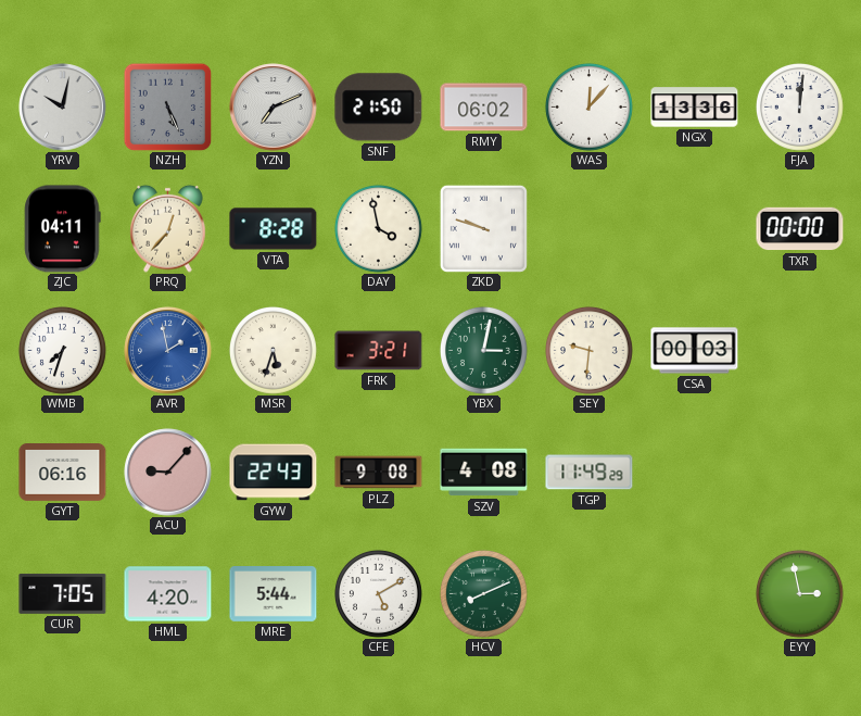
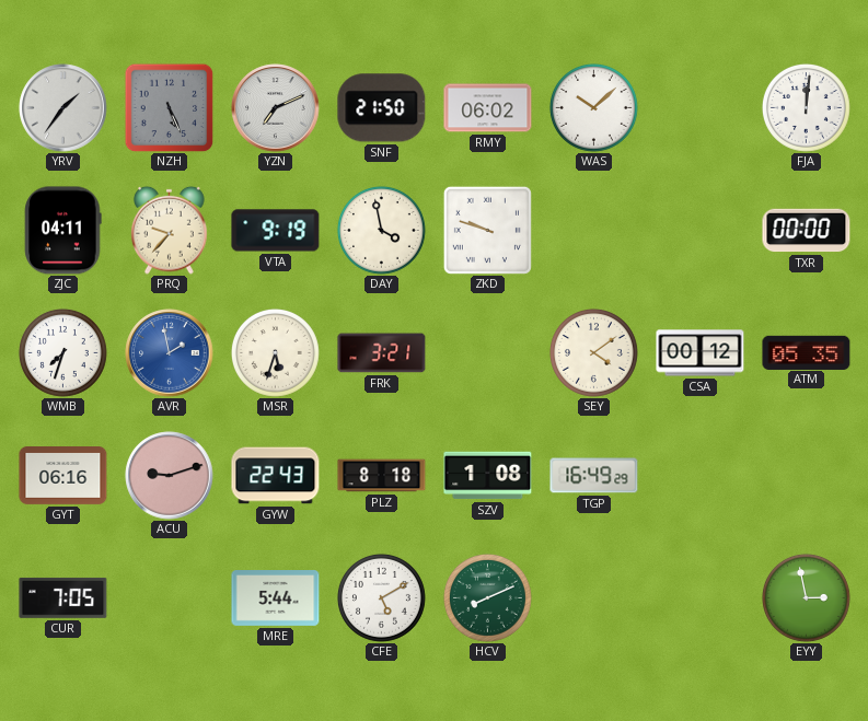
YRV: 10:02 -> 1:36
WAS: 12:07 -> 10:08
NGX: 13:36 -> none
PRQ: 12:37 -> 9:37
VTA: 8:28 -> 9:19
YBX: 3:02 -> none
SEY: 9:31 -> 4:09
CSA: 00:03 -> 00:12
ATM: none -> 05:35
ACU: 9:07 -> 9:12
PLZ: 9:08 -> 8:18
SZV: 4:08 -> 1:08
TGP: 11:49 -> 16:49
HML: 4:20 -> none
